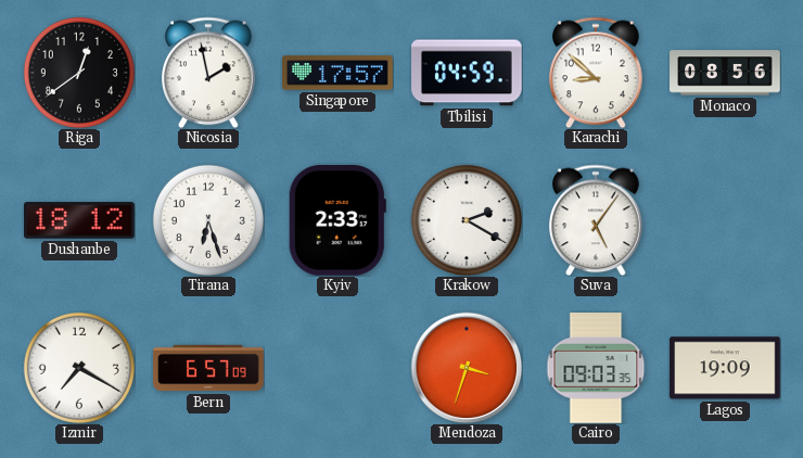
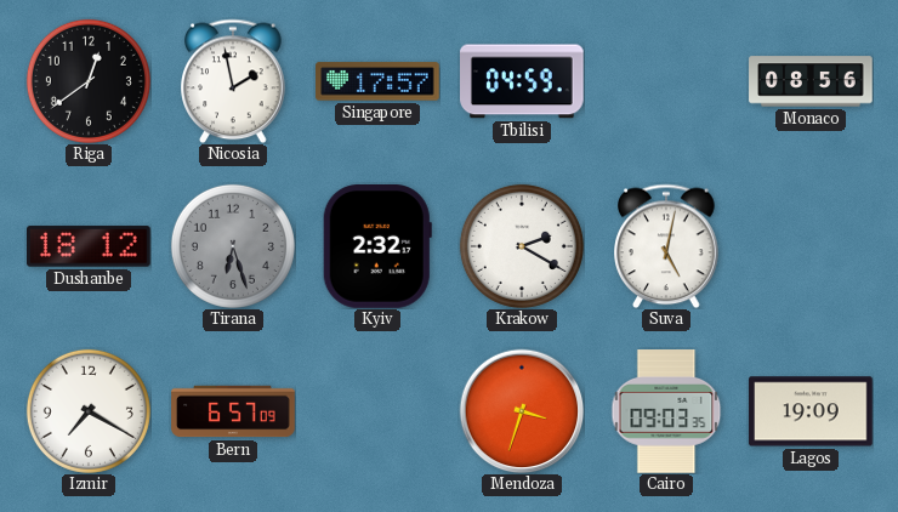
Karachi: 8:52 -> none
Tirana dial: white -> grey
Kyiv: 2:33 -> 2:32
Suva: 5:06 -> 5:02
